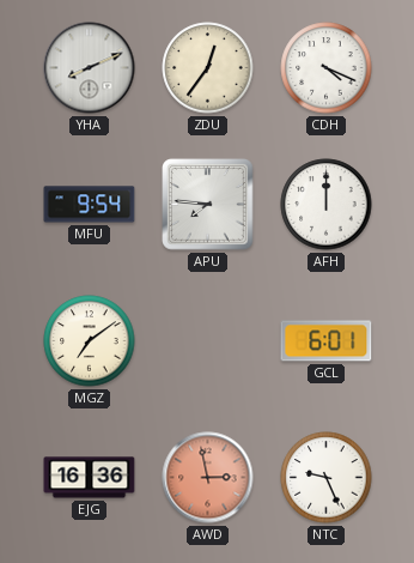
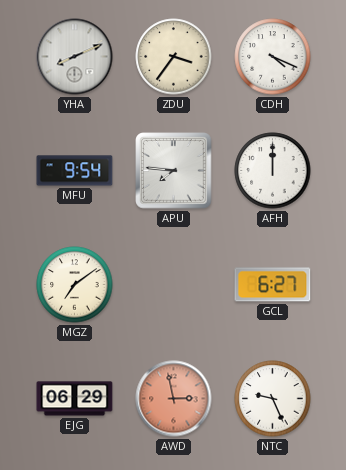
ZDU: 12:36 -> 3:36
GCL: 6:01 -> 6:27
EJG: 16:36 -> 06:29
